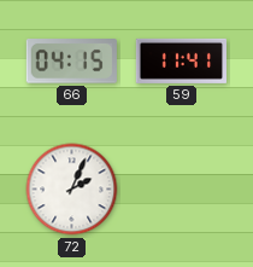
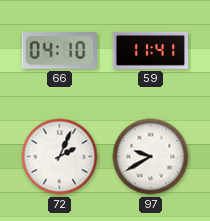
66: 04:15 -> 04:10
97: none -> 9:40
